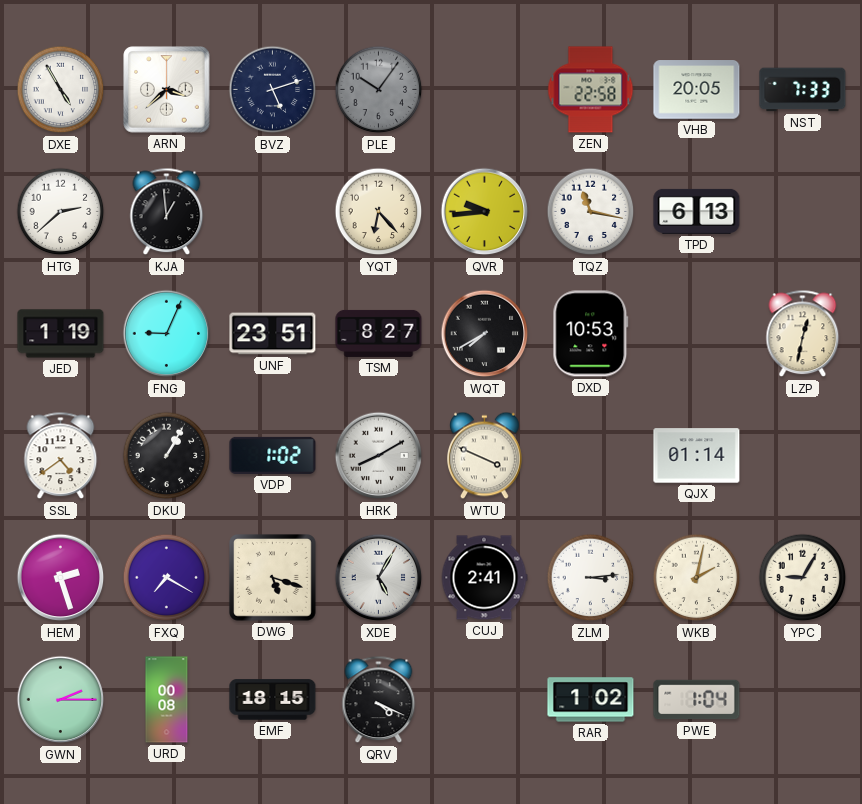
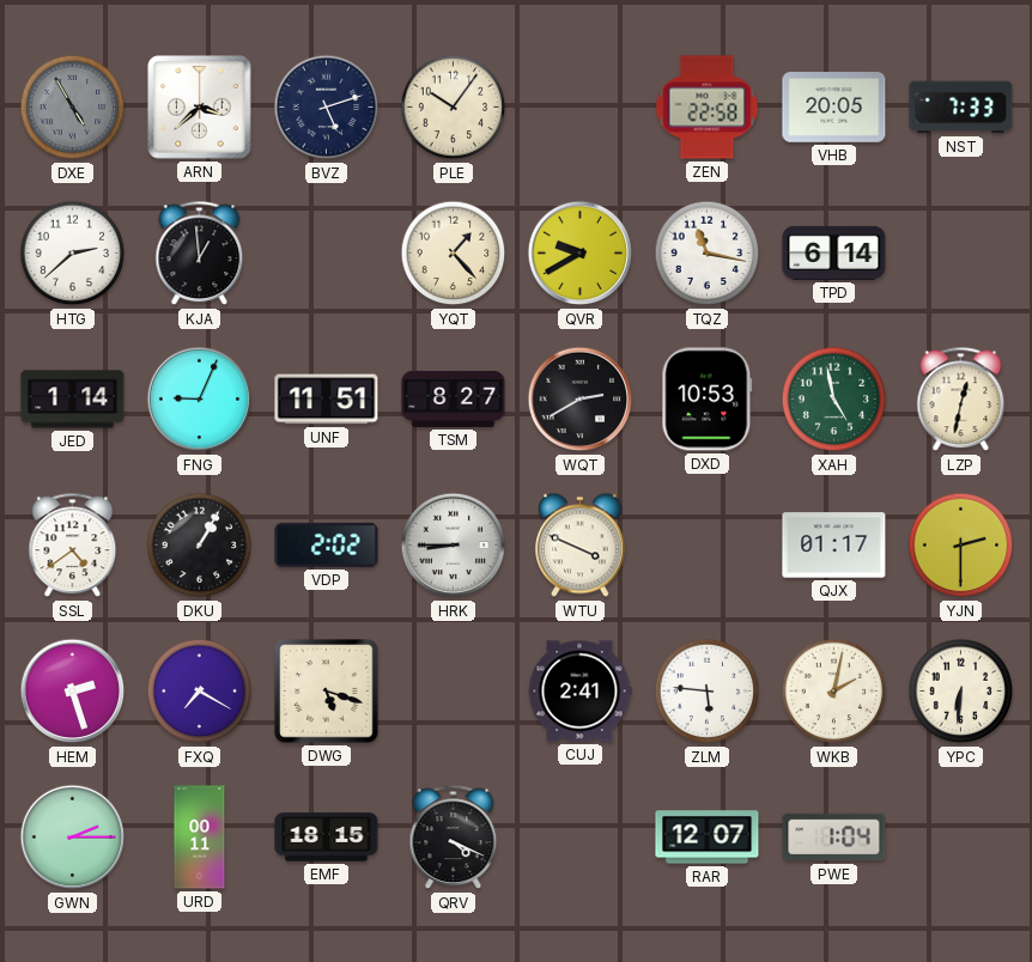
DXE dial: white -> grey
PLE dial: grey -> cream
YQT: 6:23 -> 1:23
QVR: 9:44 -> 9:40
TPD: 6:13 -> 6:14
JED: 1:19 -> 1:14
UNF: 23:51 -> 11:51
WQT: 7:40 -> 2:40
XAH: none -> 4:58
VDP: 1:02 -> 2:02
HRK: 8:10 -> 8:45
QJX: 01:14 -> 01:17
YJN: none -> 2:30
XDE: 5:05 -> none
ZLM: 3:14 -> 5:46
YPC: 9:05 -> 6:31
URD: 00:08 -> 00:11
RAR: 1:02 -> 12:07
